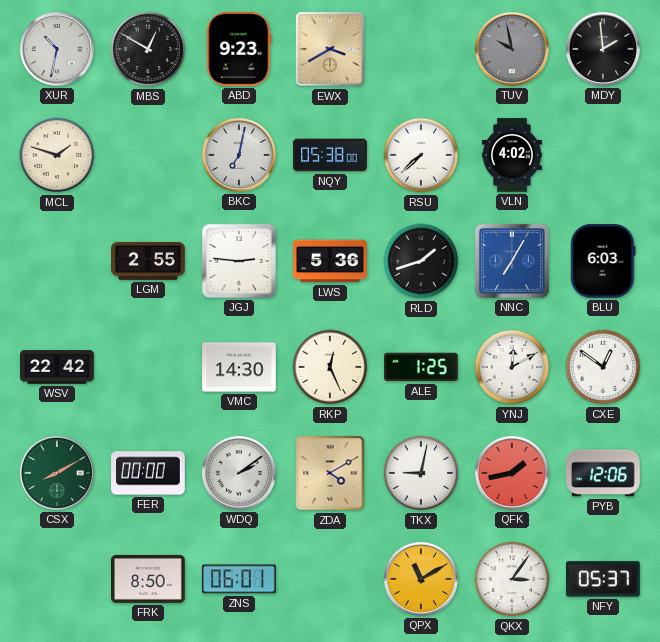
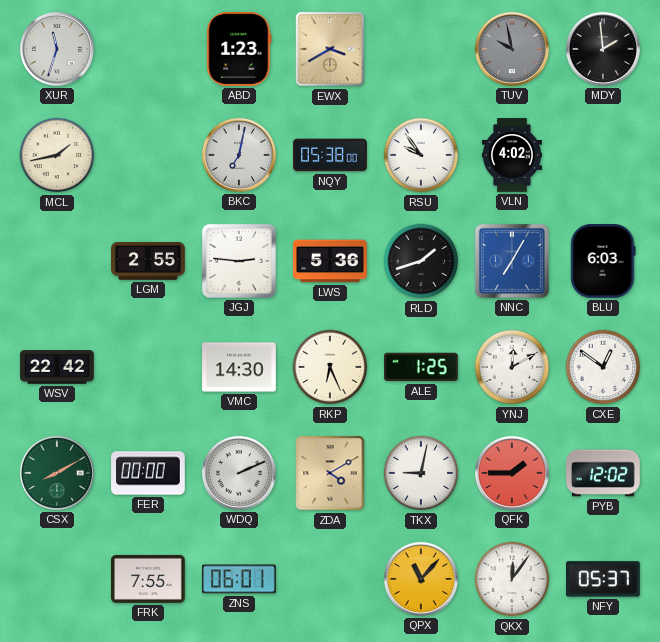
XUR: 10:32 -> 11:33
MBS: 12:50 -> none
ABD: 9:23 -> 1:23
MCL: 1:48 -> 1:43
RSU: 7:38 -> 9:54
RKP: 12:26 -> 6:26
WDQ: 2:09 -> 2:11
QFK: 1:43 -> 1:45
PYB: 12:06 -> 12:02
FRK: 8:50 -> 7:55
QPX: 11:10 -> 11:07
QKX: 3:06 -> 12:06
